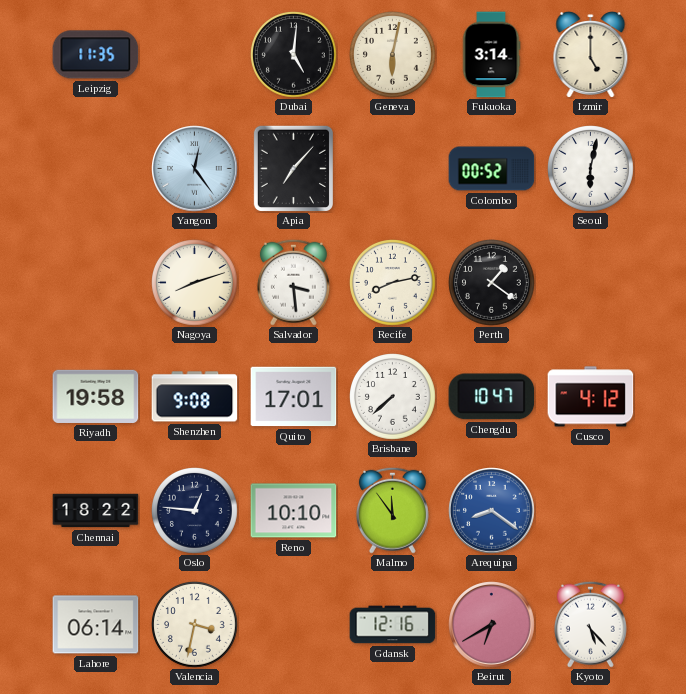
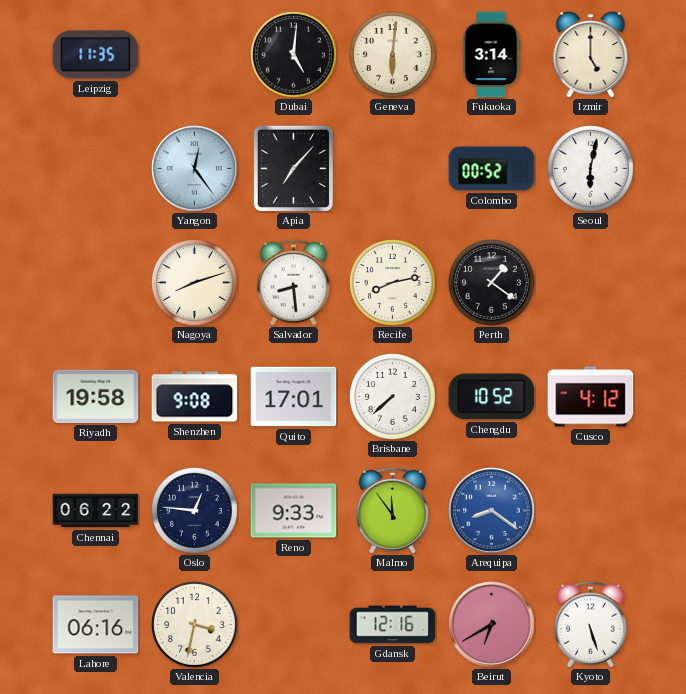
Geneva: 6:02 -> 6:01
Salvador: 3:29 -> 8:29
Chengdu: 10:47 -> 10:52
Chennai: 18:22 -> 06:22
Reno: 10:10 -> 9:33
Lahore: 06:14 -> 06:16
Kyoto: 5:23 -> 5:27
